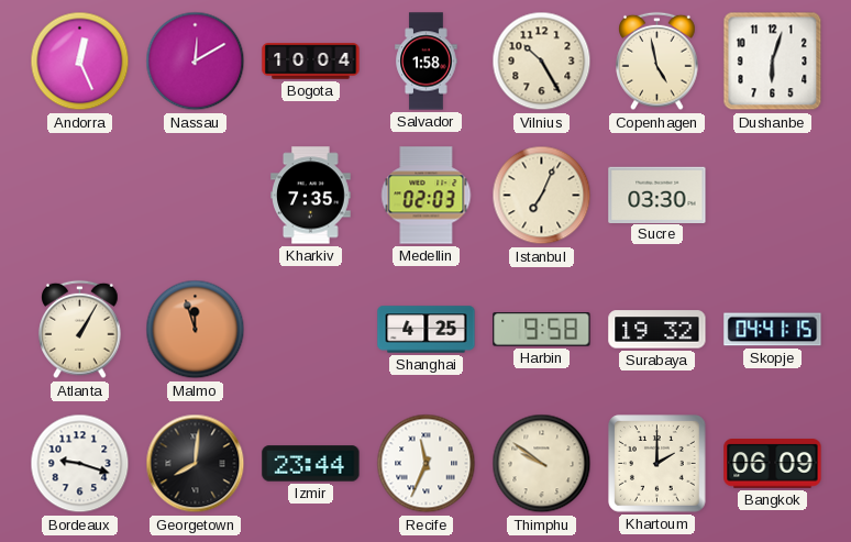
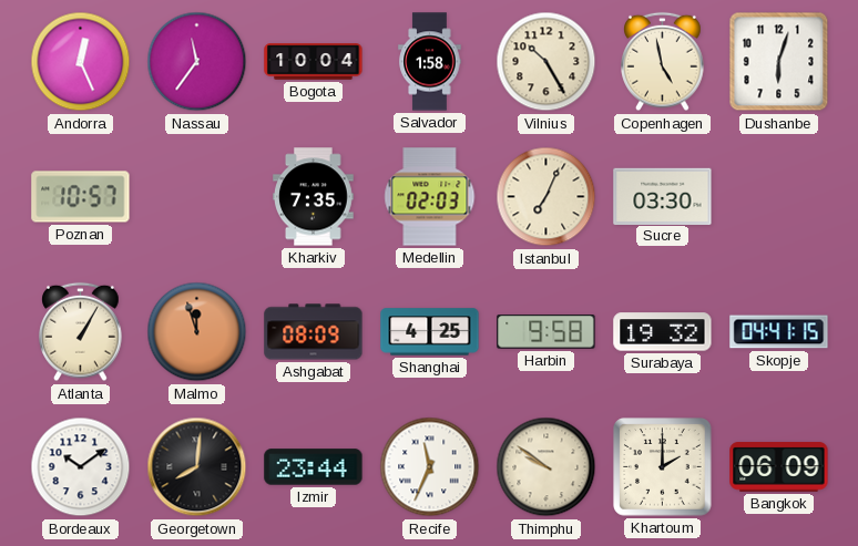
Nassau: 12:10 -> 11:36
Poznan: none -> 10:57
Ashgabat: none -> 08:09
Bordeaux: 9:18 -> 10:09
